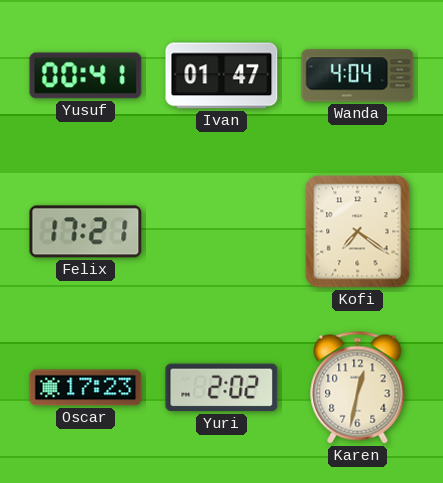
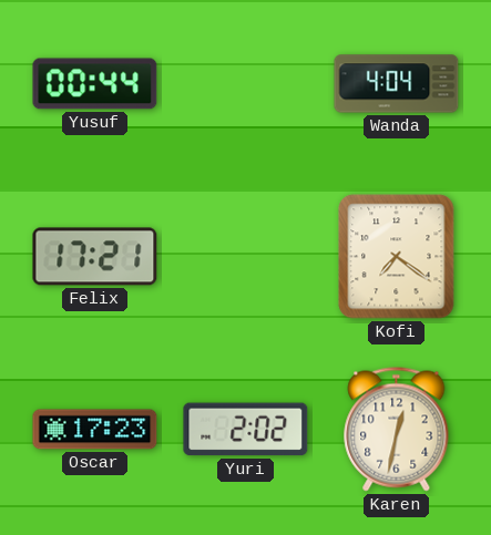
Yusuf: 00:41 -> 00:44
Ivan: 01:47 -> none
